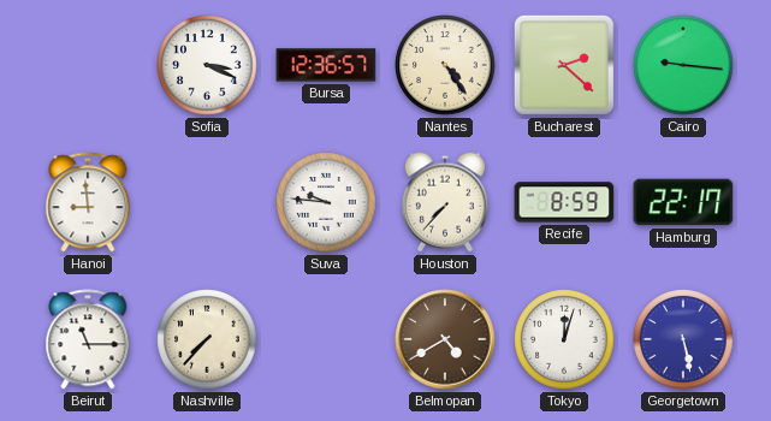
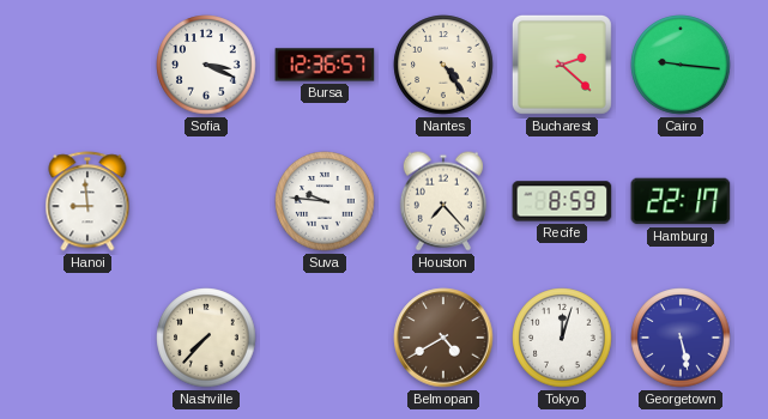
Houston: 7:37 -> 7:23
Beirut: 11:15 -> none
